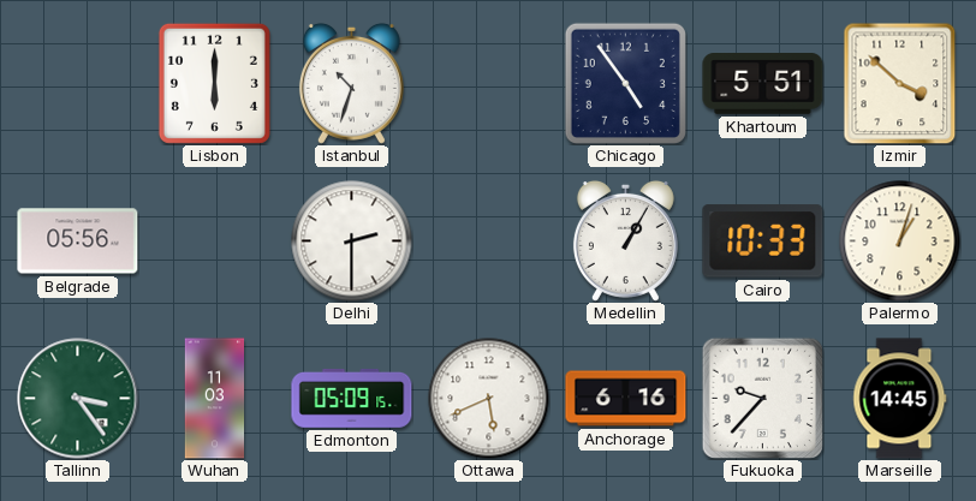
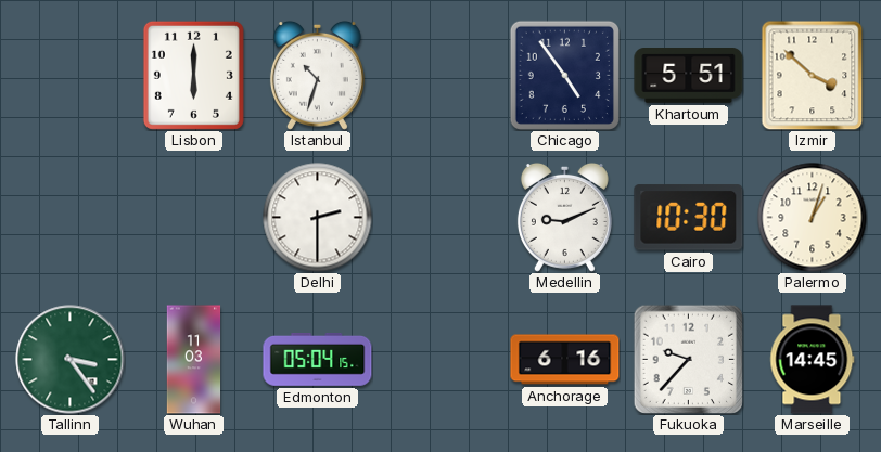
Belgrade: 05:56 -> none
Medellin: 1:05 -> 9:11
Cairo: 10:33 -> 10:30
Edmonton: 05:09 -> 05:04
Ottawa: 5:41 -> none
